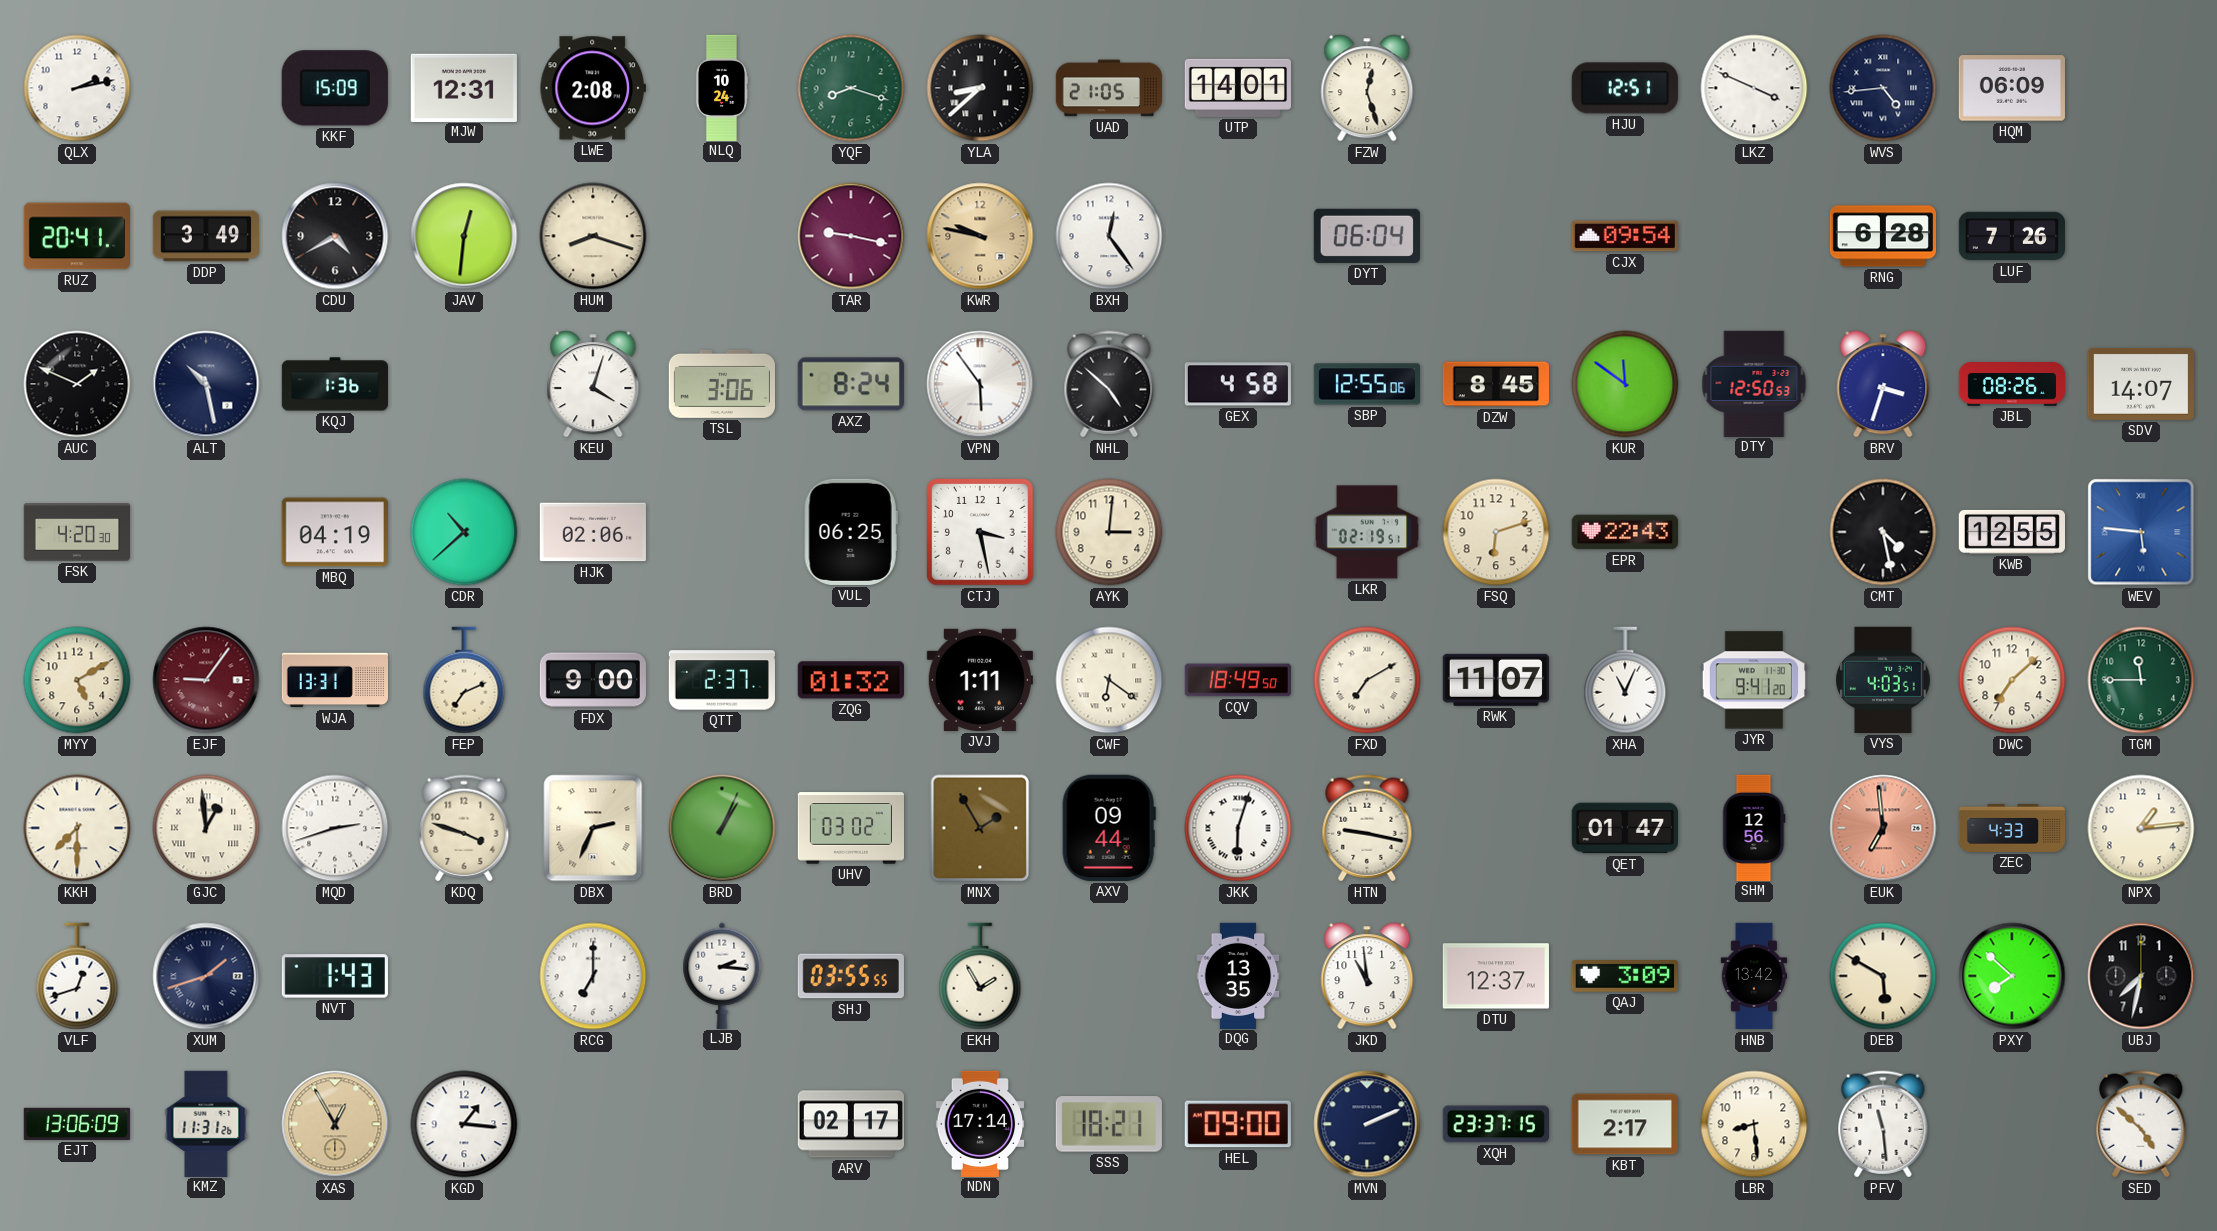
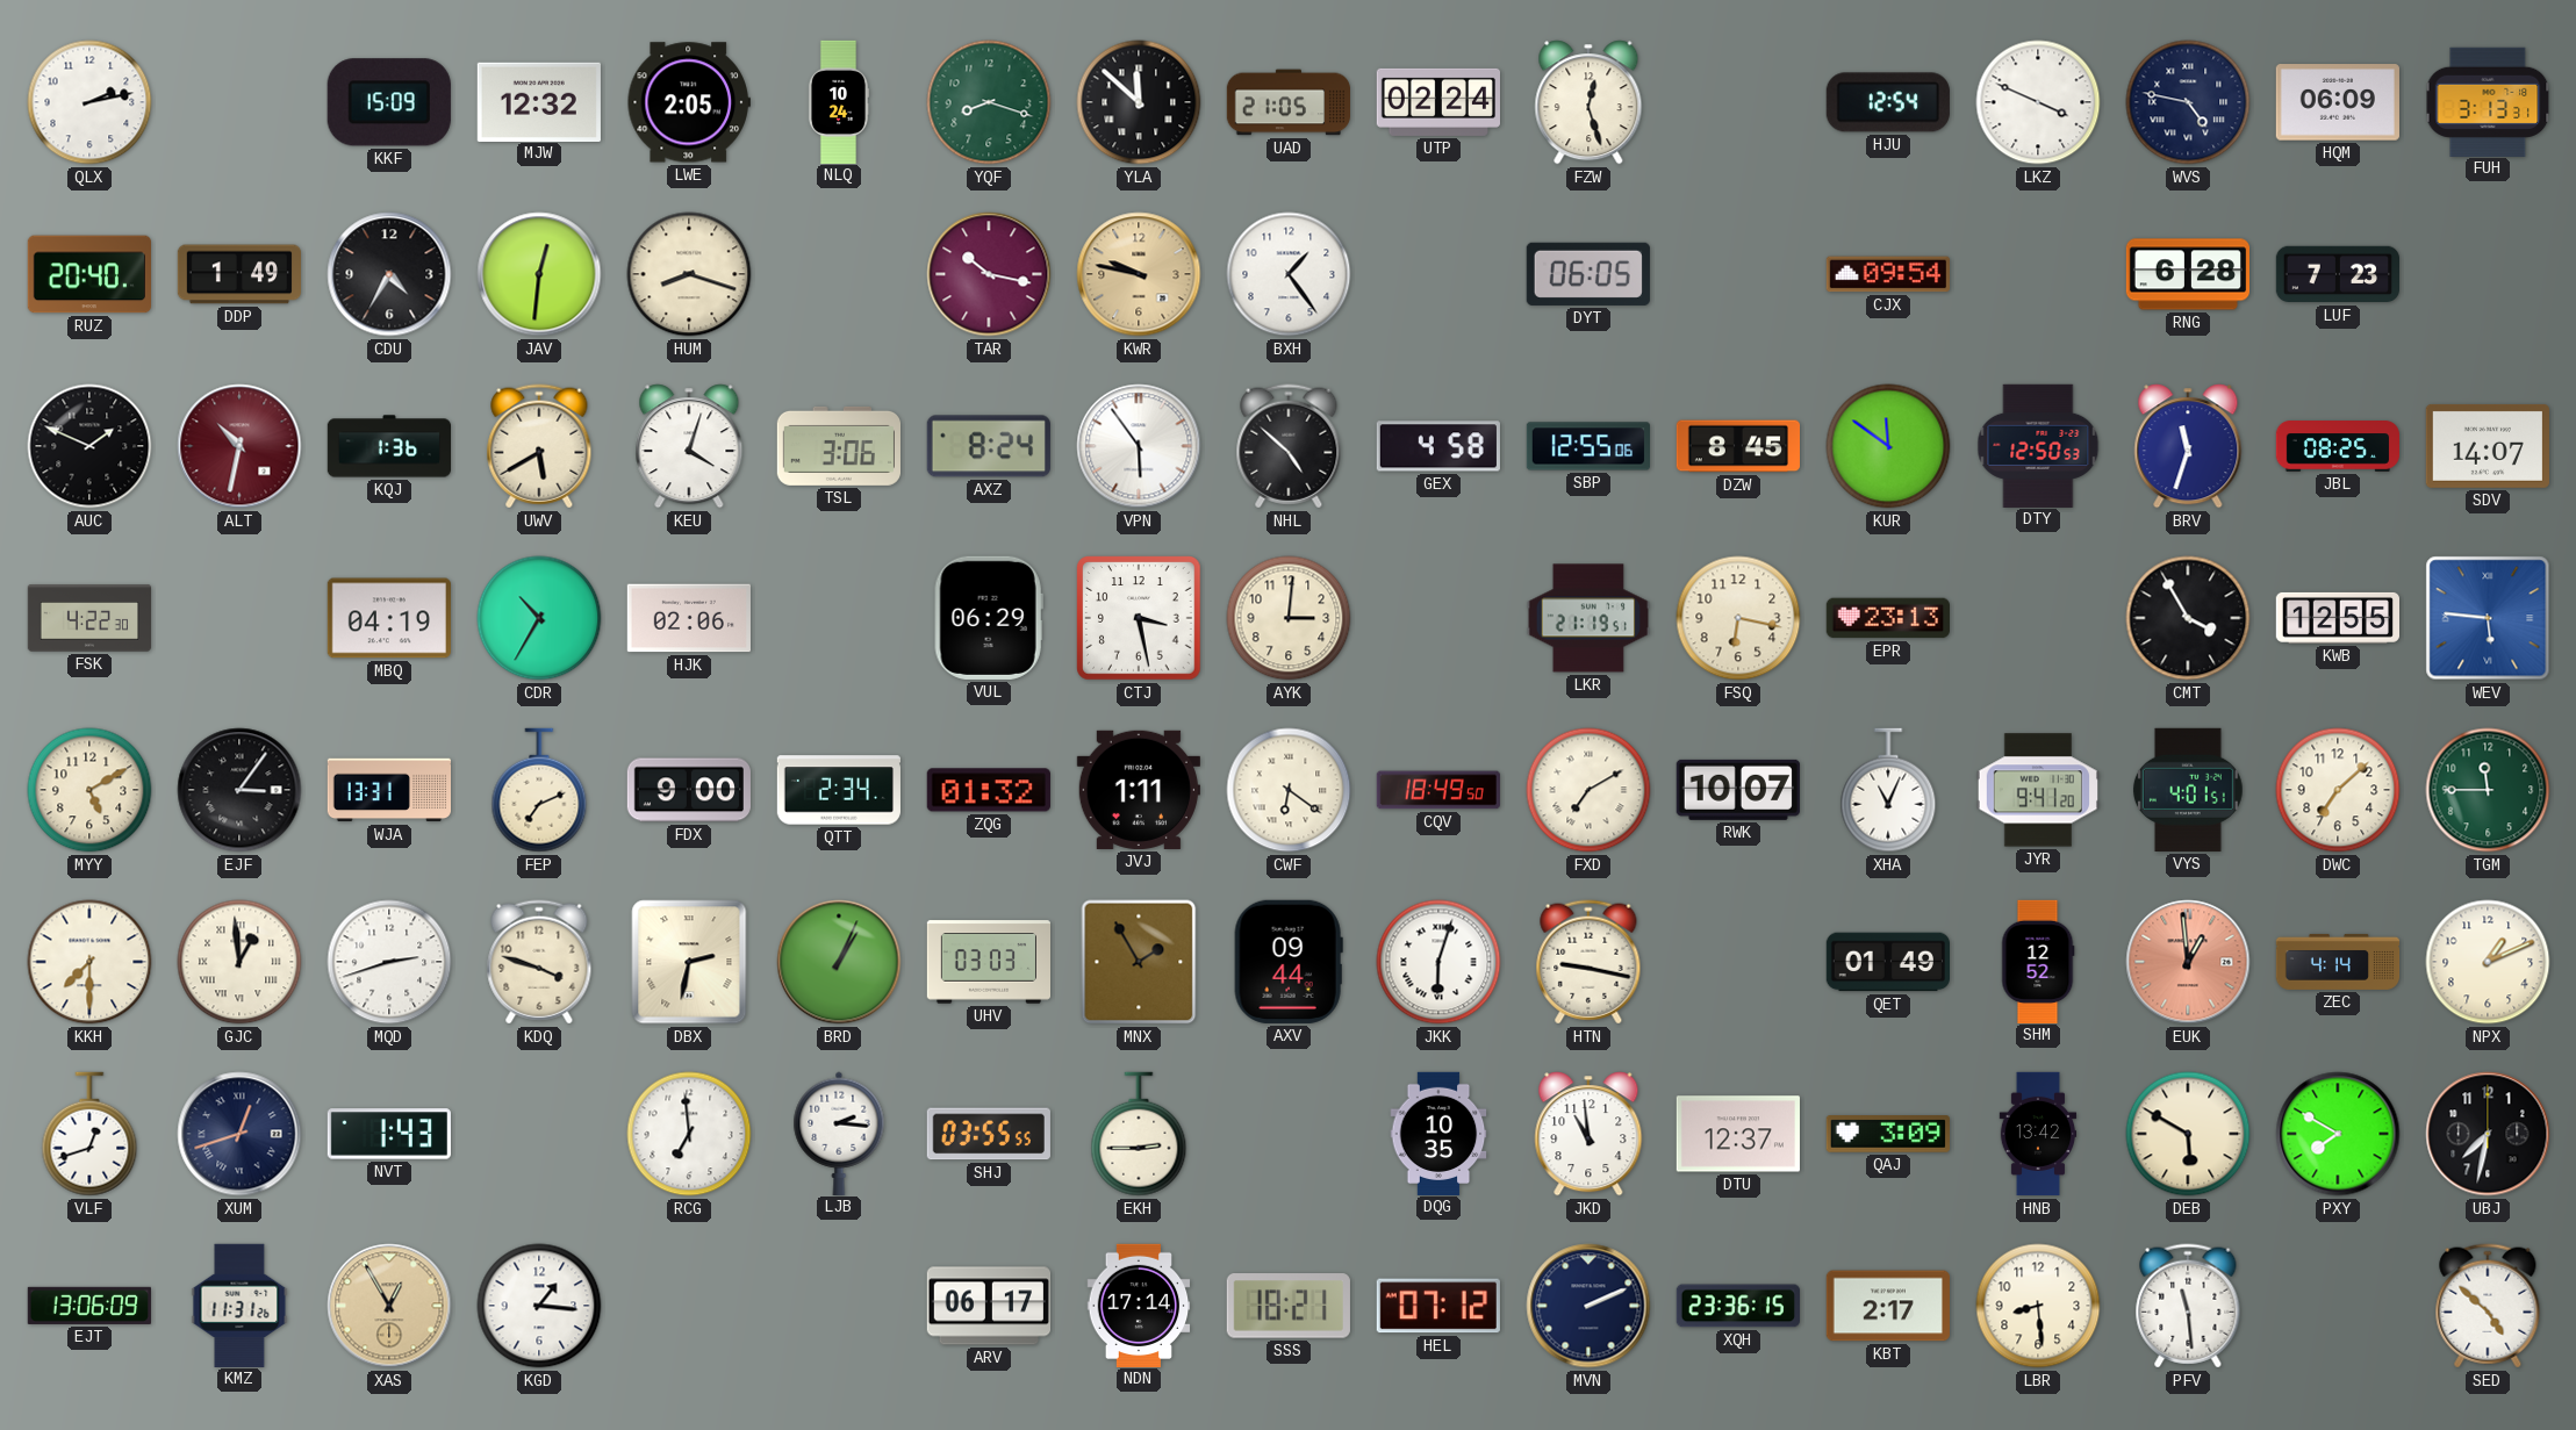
MJW: 12:31 -> 12:32
LWE: 2:08 -> 2:05
YLA: 8:38 -> 11:52
UTP: 14:01 -> 02:24
HJU: 12:51 -> 12:54
WVS: 4:44 -> 4:47
FUH: none -> 3:13
RUZ: 20:41 -> 20:40
DDP: 3:49 -> 1:49
CDU: 4:40 -> 4:35
TAR: 9:17 -> 10:17
BXH: 12:24 -> 1:24
DYT: 06:04 -> 06:05
LUF: 7:26 -> 7:23
ALT: 10:28 -> 10:32
ALT dial: navy -> burgundy
UWV: none -> 5:40
BRV: 3:33 -> 11:33
JBL: 08:26 -> 08:25
FSK: 4:20 -> 4:22
CDR: 10:38 -> 10:35
VUL: 06:25 -> 06:29
LKR: 02:19 -> 21:19
FSQ: 6:12 -> 6:17
EPR: 22:43 -> 23:13
CMT: 4:28 -> 3:55
EJF: 9:06 -> 3:06
EJF dial: burgundy -> black
QTT: 2:37 -> 2:34
RWK: 11:07 -> 10:07
VYS: 4:03 -> 4:01
DBX: 2:34 -> 2:32
UHV: 03:02 -> 03:03
QET: 01:47 -> 01:49
SHM: 12:56 -> 12:52
EUK: 6:59 -> 12:59
ZEC: 4:33 -> 4:14
NPX: 1:14 -> 1:11
XUM: 1:42 -> 12:42
RCG: 7:00 -> 6:59
EKH: 1:55 -> 2:45
DQG: 13:35 -> 10:35
PXY: 7:52 -> 7:50
ARV: 02:17 -> 06:17
HEL: 09:00 -> 07:12
XQH: 23:37 -> 23:36
